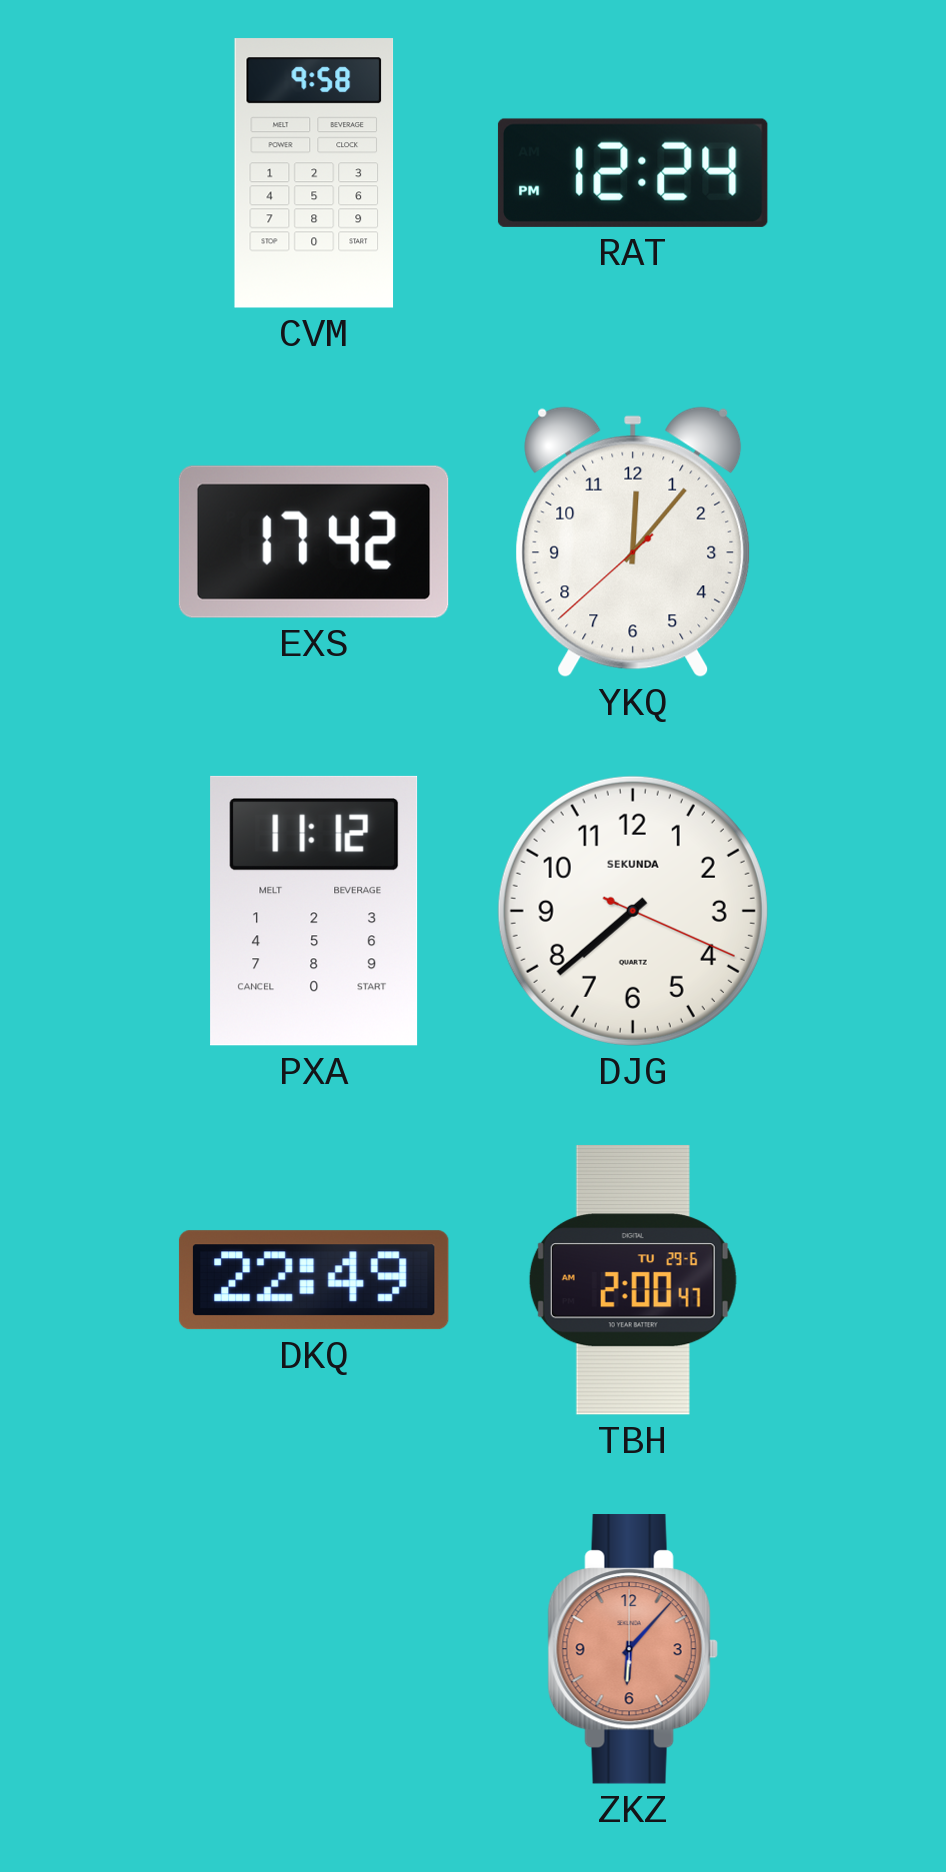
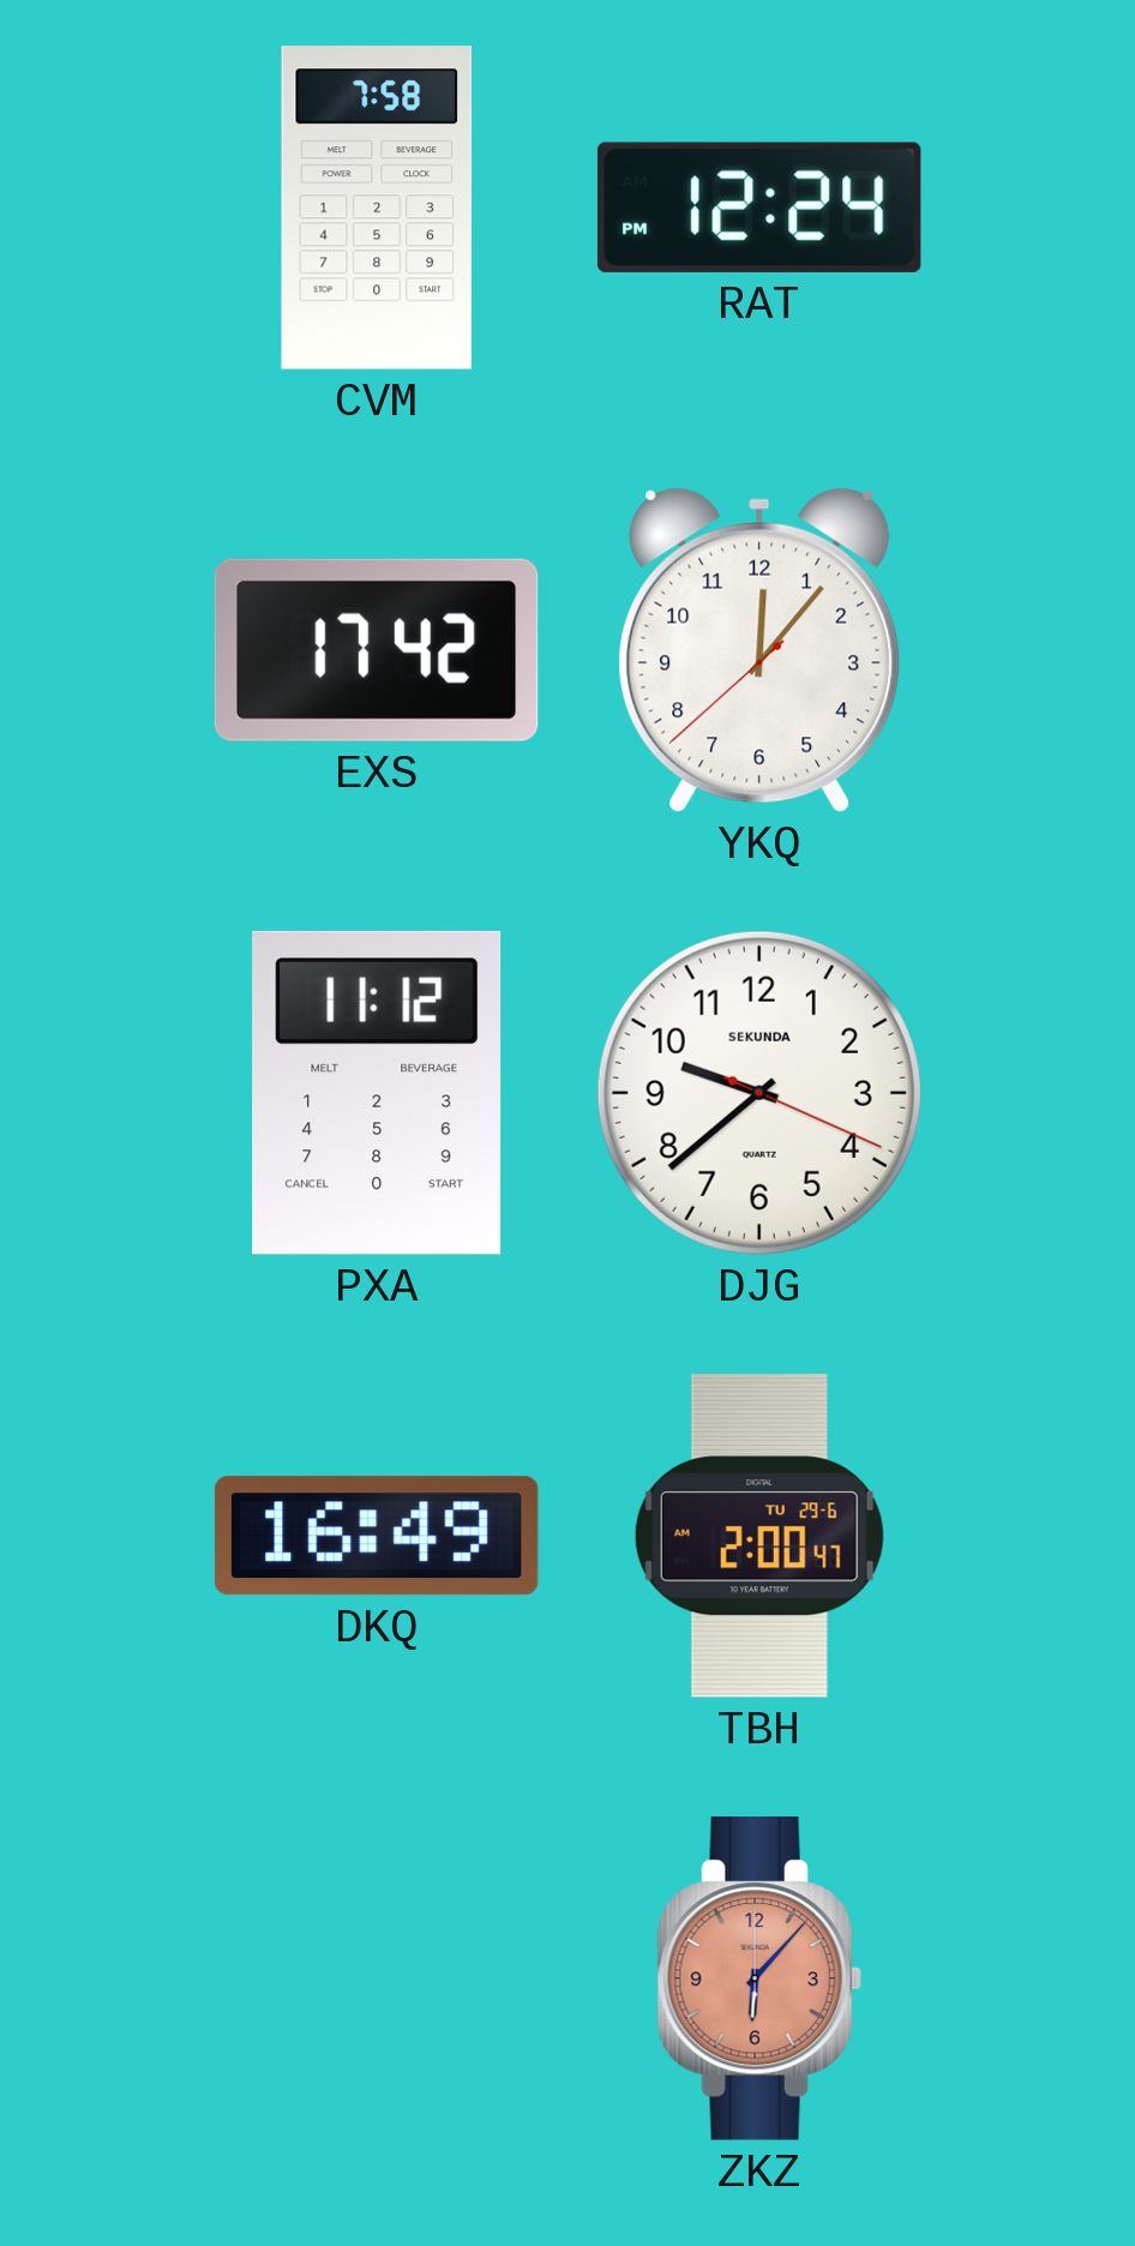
CVM: 9:58 -> 7:58
DJG: 7:38 -> 9:38
DKQ: 22:49 -> 16:49
